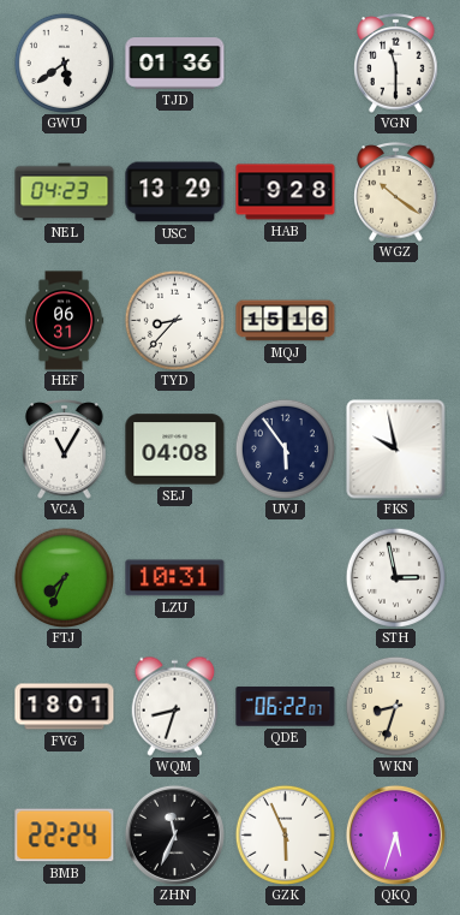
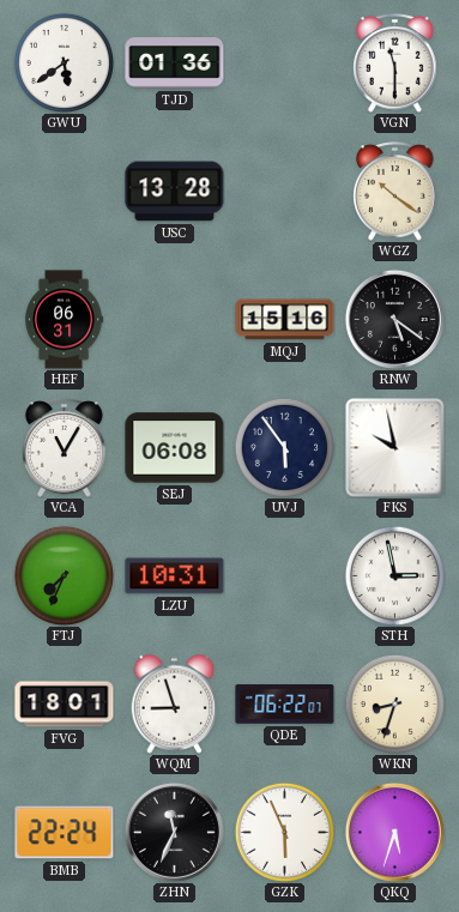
NEL: 04:23 -> none
USC: 13:29 -> 13:28
HAB: 9:28 -> none
TYD: 8:37 -> none
RNW: none -> 5:21
SEJ: 04:08 -> 06:08
WQM: 8:33 -> 8:57
